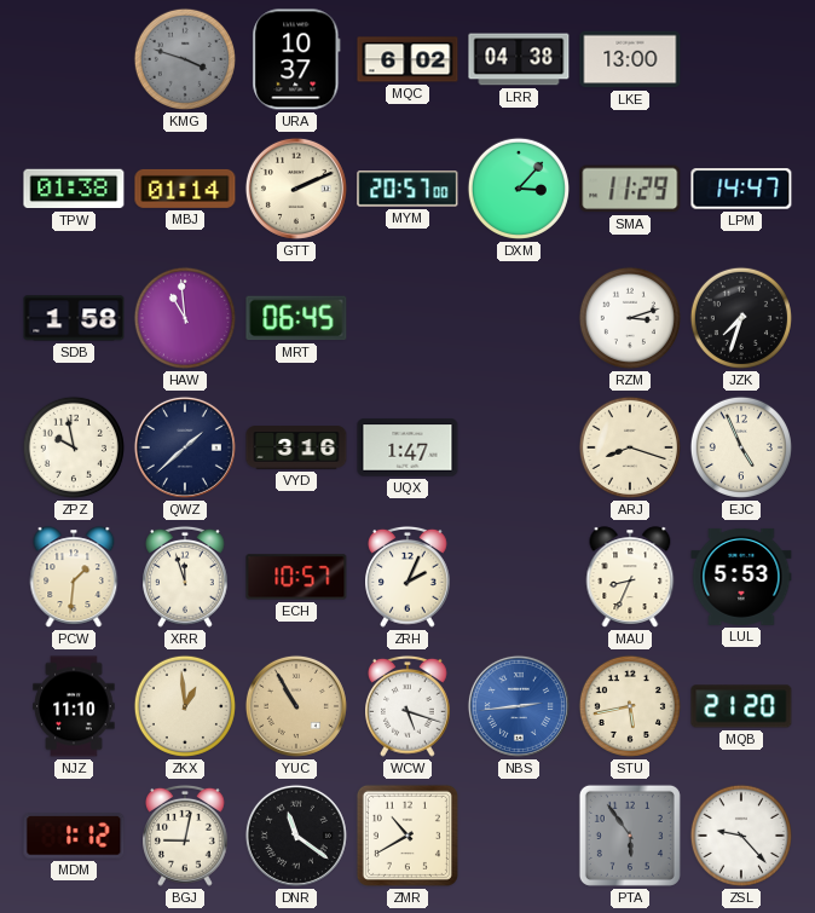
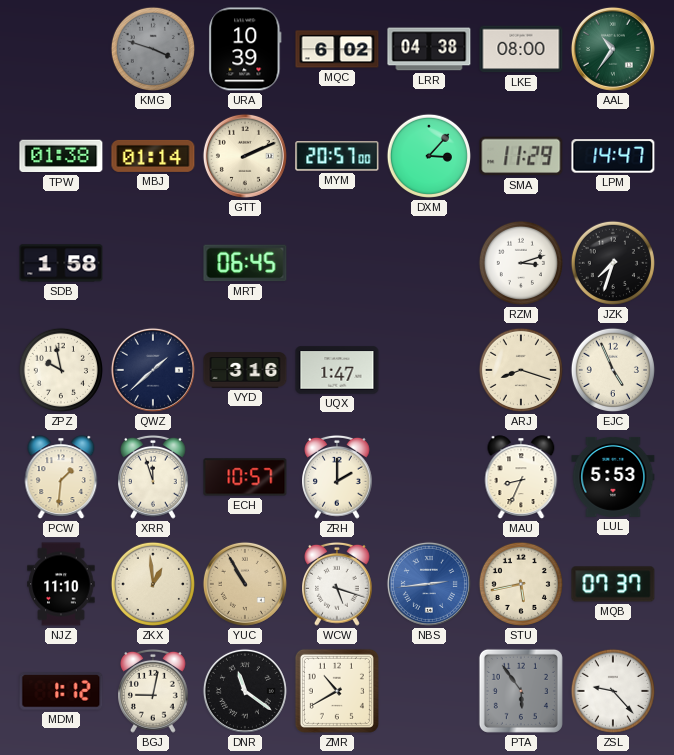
URA: 10:37 -> 10:39
LKE: 13:00 -> 08:00
AAL: none -> 10:36
HAW: 10:59 -> none
ZRH: 2:04 -> 2:00
MQB: 21:20 -> 07:37
